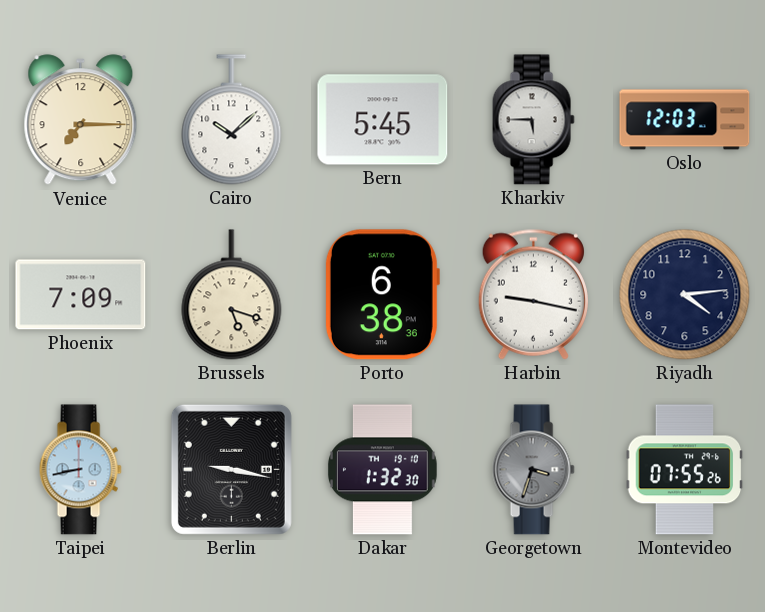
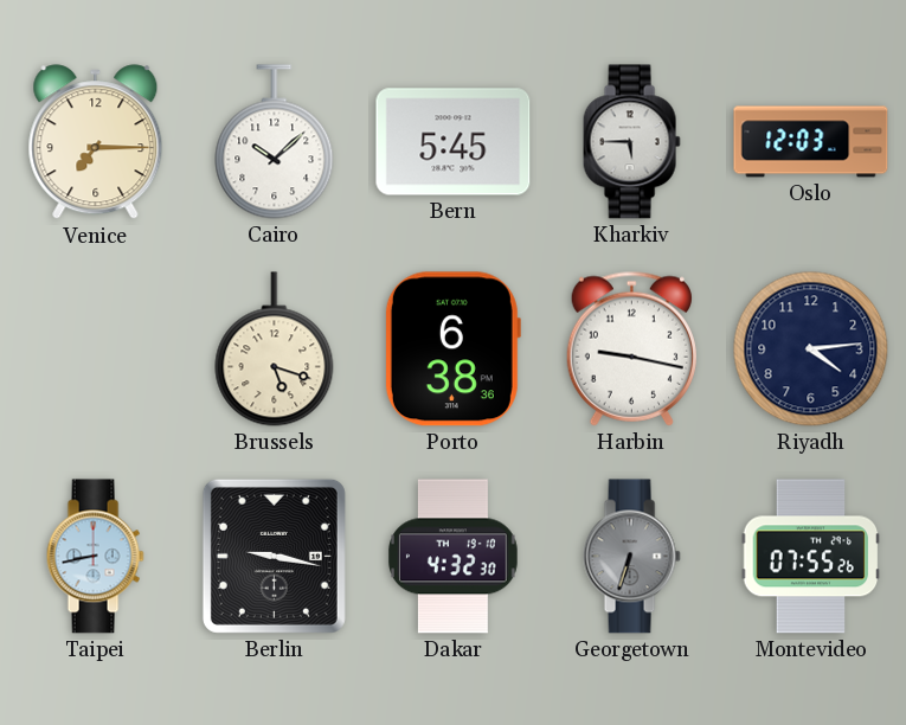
Phoenix: 7:09 -> none
Dakar: 1:32 -> 4:32
Georgetown: 3:33 -> 6:33
